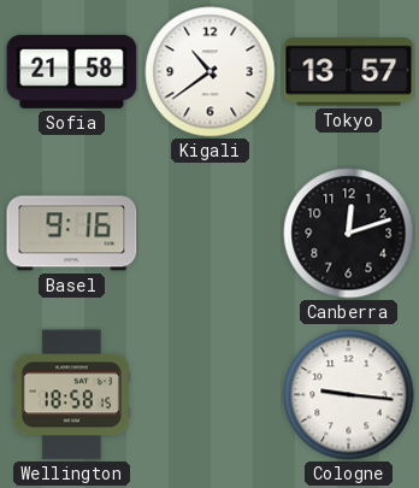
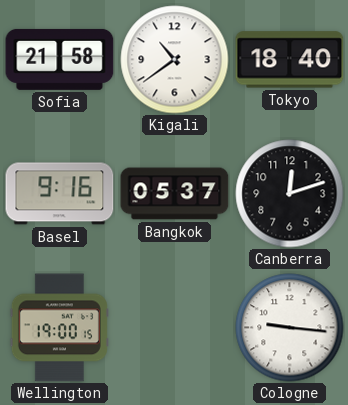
Tokyo: 13:57 -> 18:40
Bangkok: none -> 05:37
Wellington: 18:58 -> 19:00
